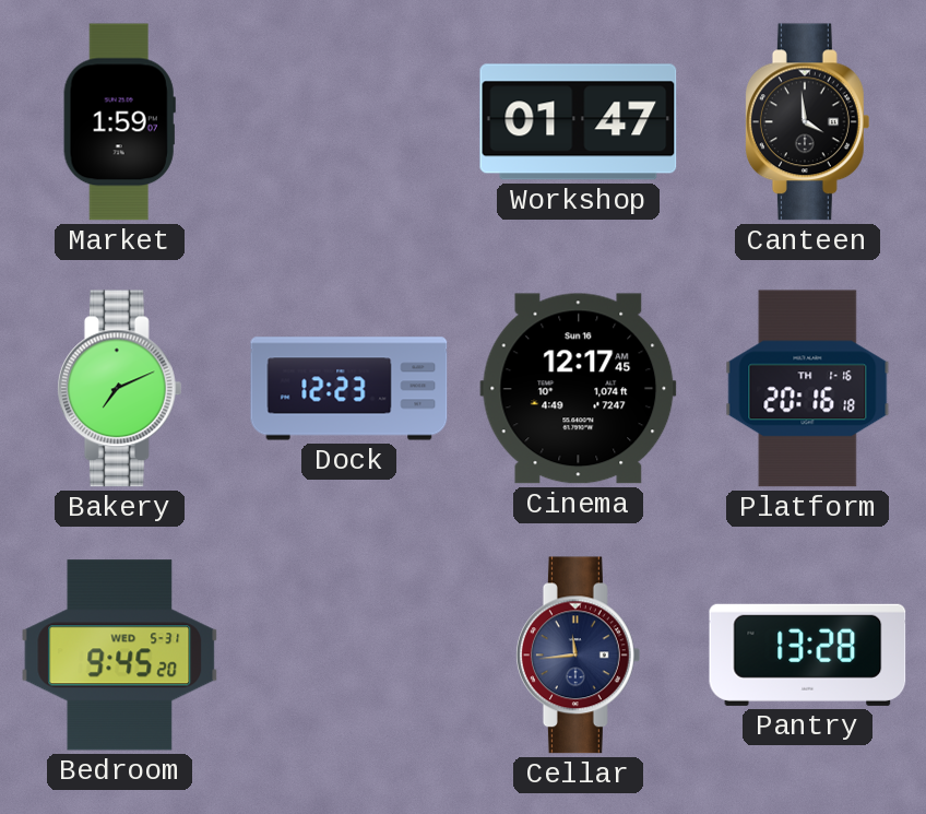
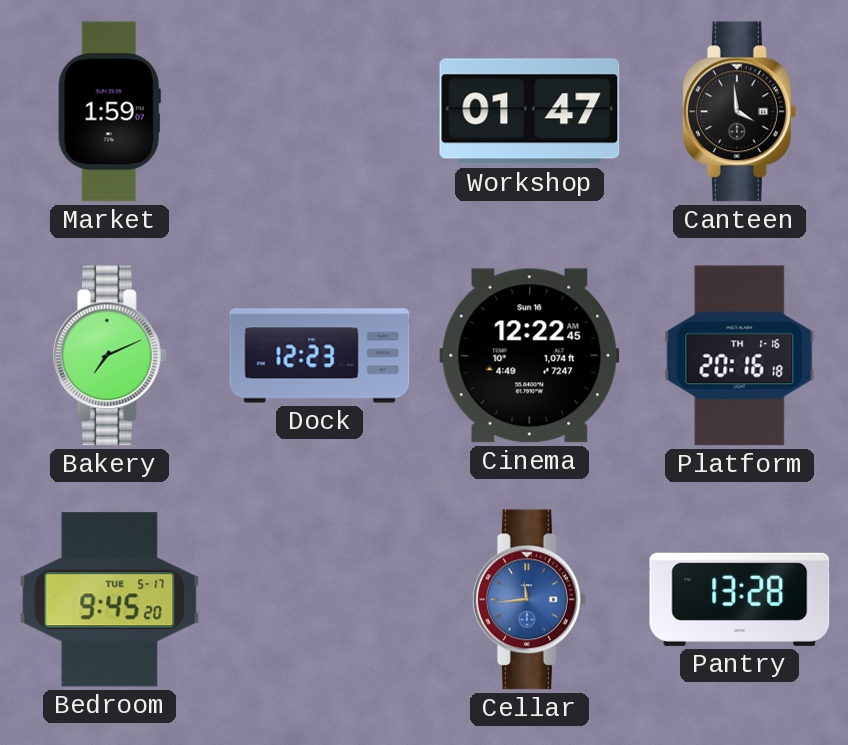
Cinema: 12:17 -> 12:22
Bedroom date: WED 5-31 -> TUE 5-17
Cellar dial: navy -> blue
